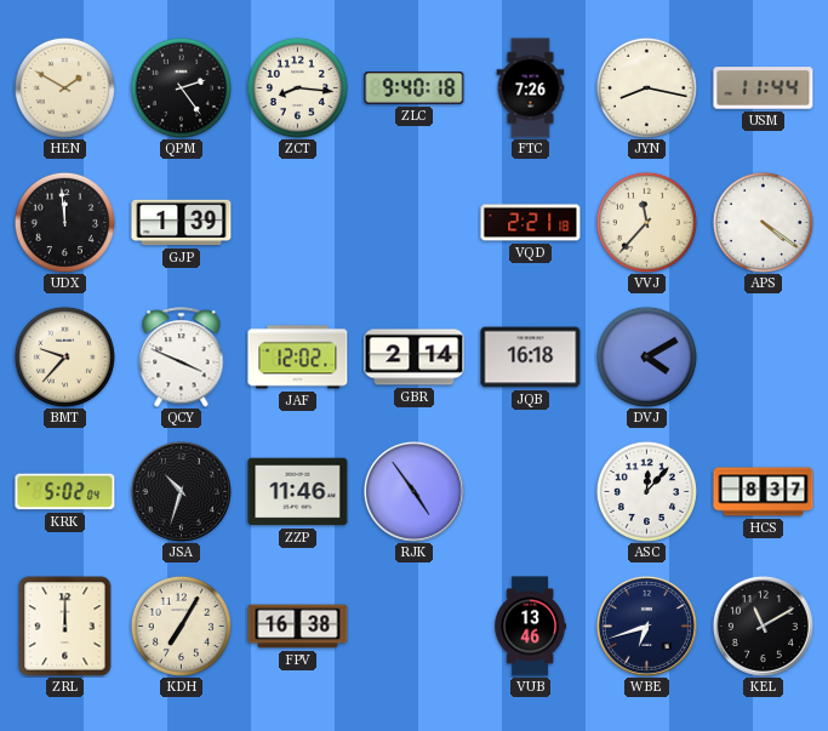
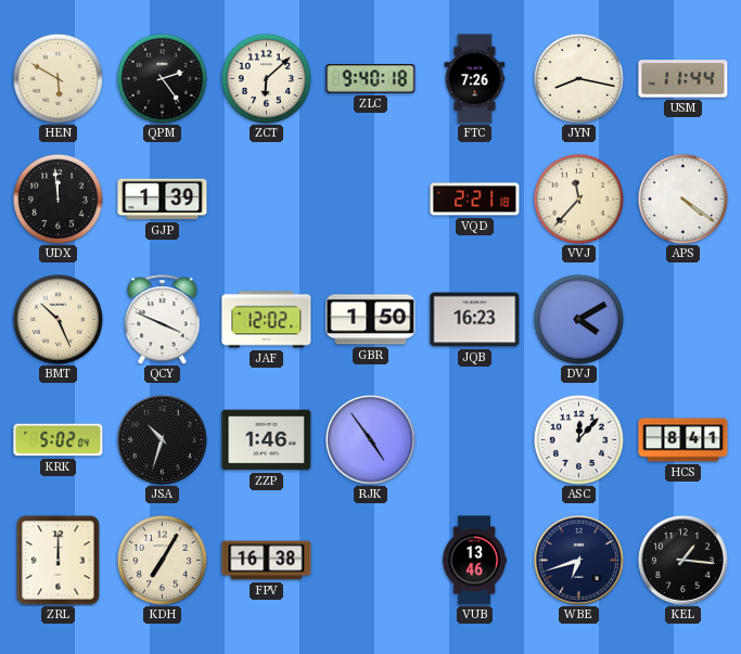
HEN: 1:50 -> 5:50
ZCT: 8:16 -> 6:08
BMT: 9:37 -> 10:26
GBR: 2:14 -> 1:50
JQB: 16:18 -> 16:23
ZZP: 11:46 -> 1:46
HCS: 8:37 -> 8:41
KEL: 11:10 -> 1:16
